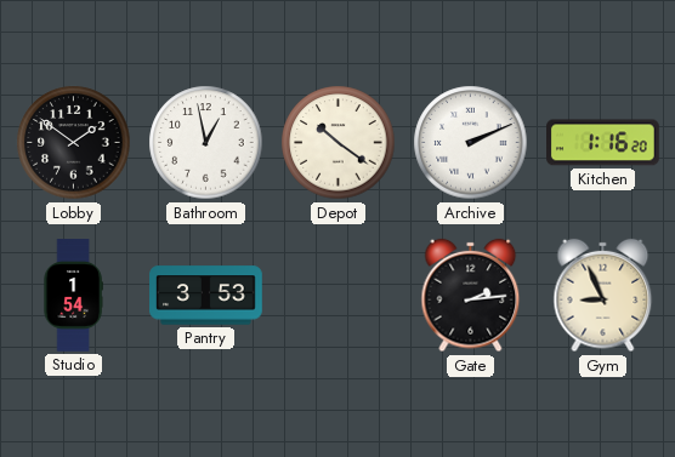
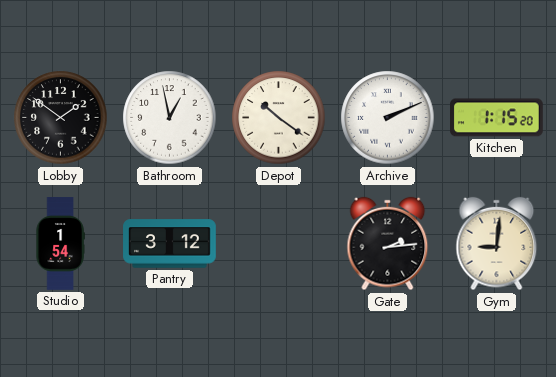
Kitchen: 1:16 -> 1:15
Pantry: 3:53 -> 3:12
Gym: 8:56 -> 9:01
